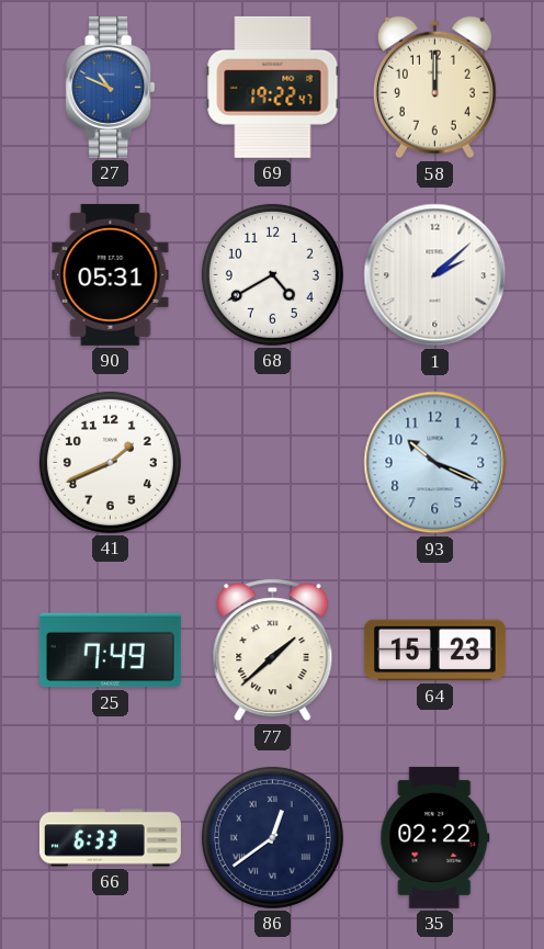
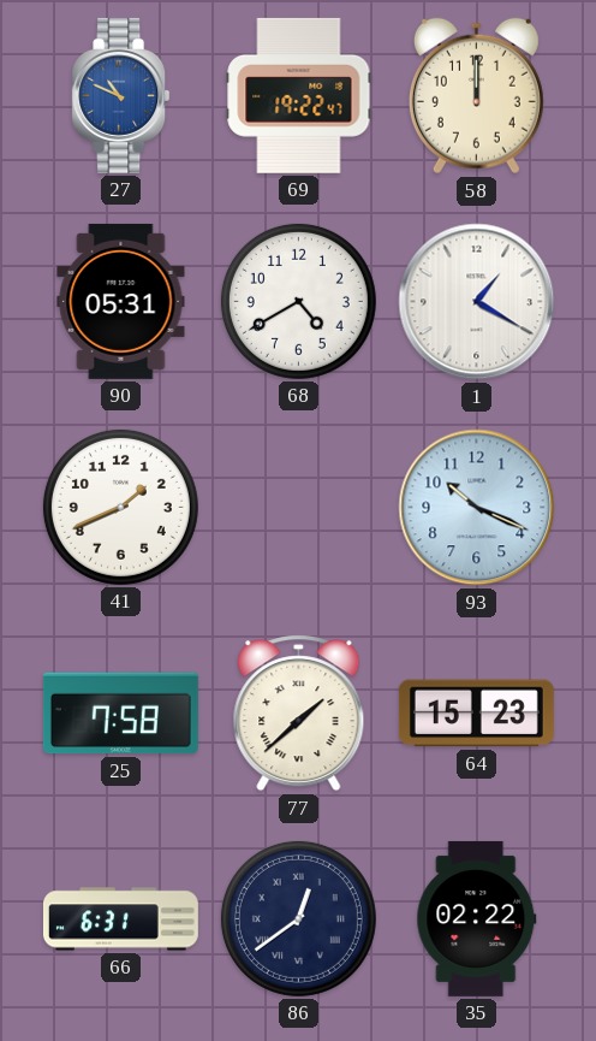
1: 2:08 -> 1:20
25: 7:49 -> 7:58
66: 6:33 -> 6:31
